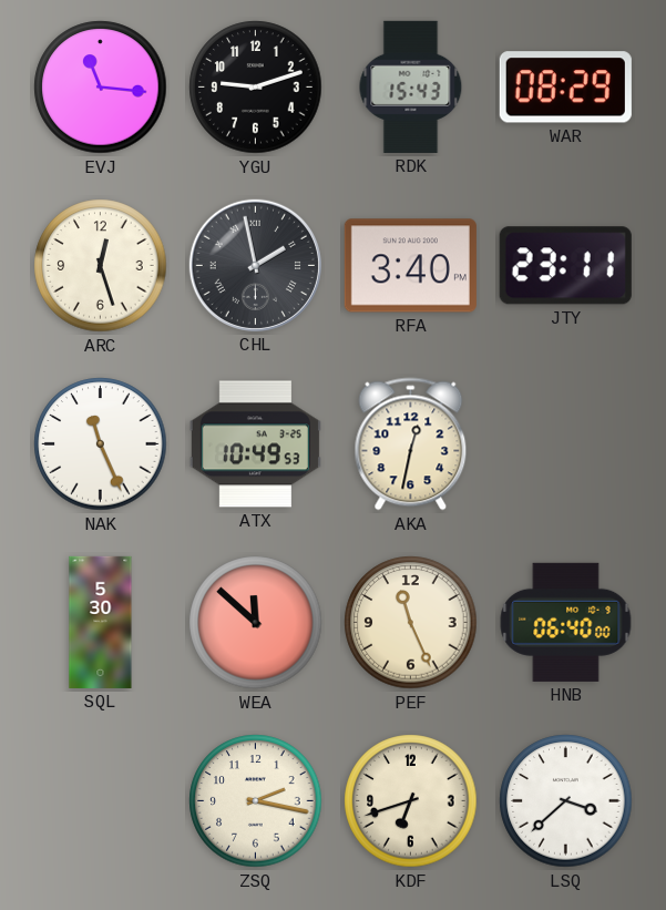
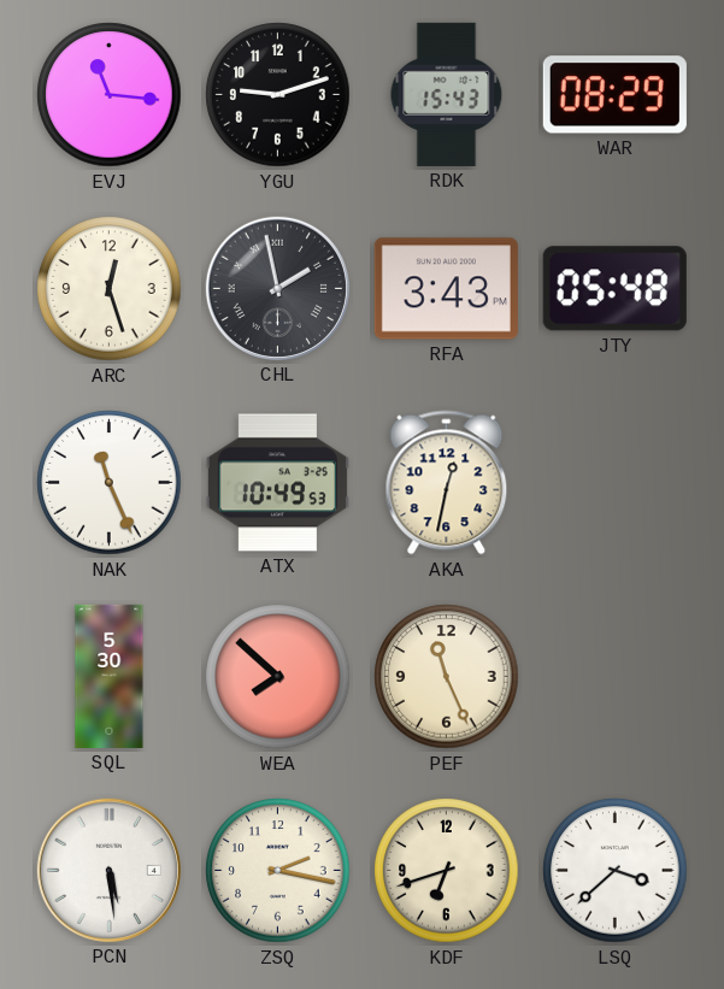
RFA: 3:40 -> 3:43
JTY: 23:11 -> 05:48
WEA: 11:52 -> 7:52
HNB: 06:40 -> none
PCN: none -> 5:29
